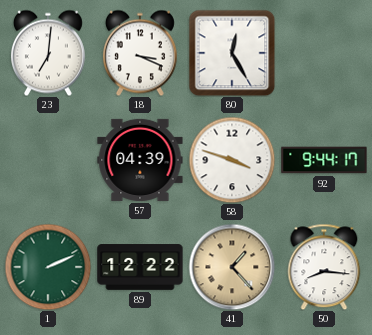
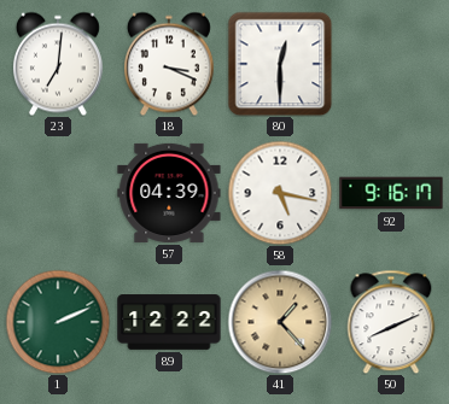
80: 12:25 -> 12:30
58: 3:48 -> 5:17
92: 9:44 -> 9:16
50: 8:16 -> 8:11
